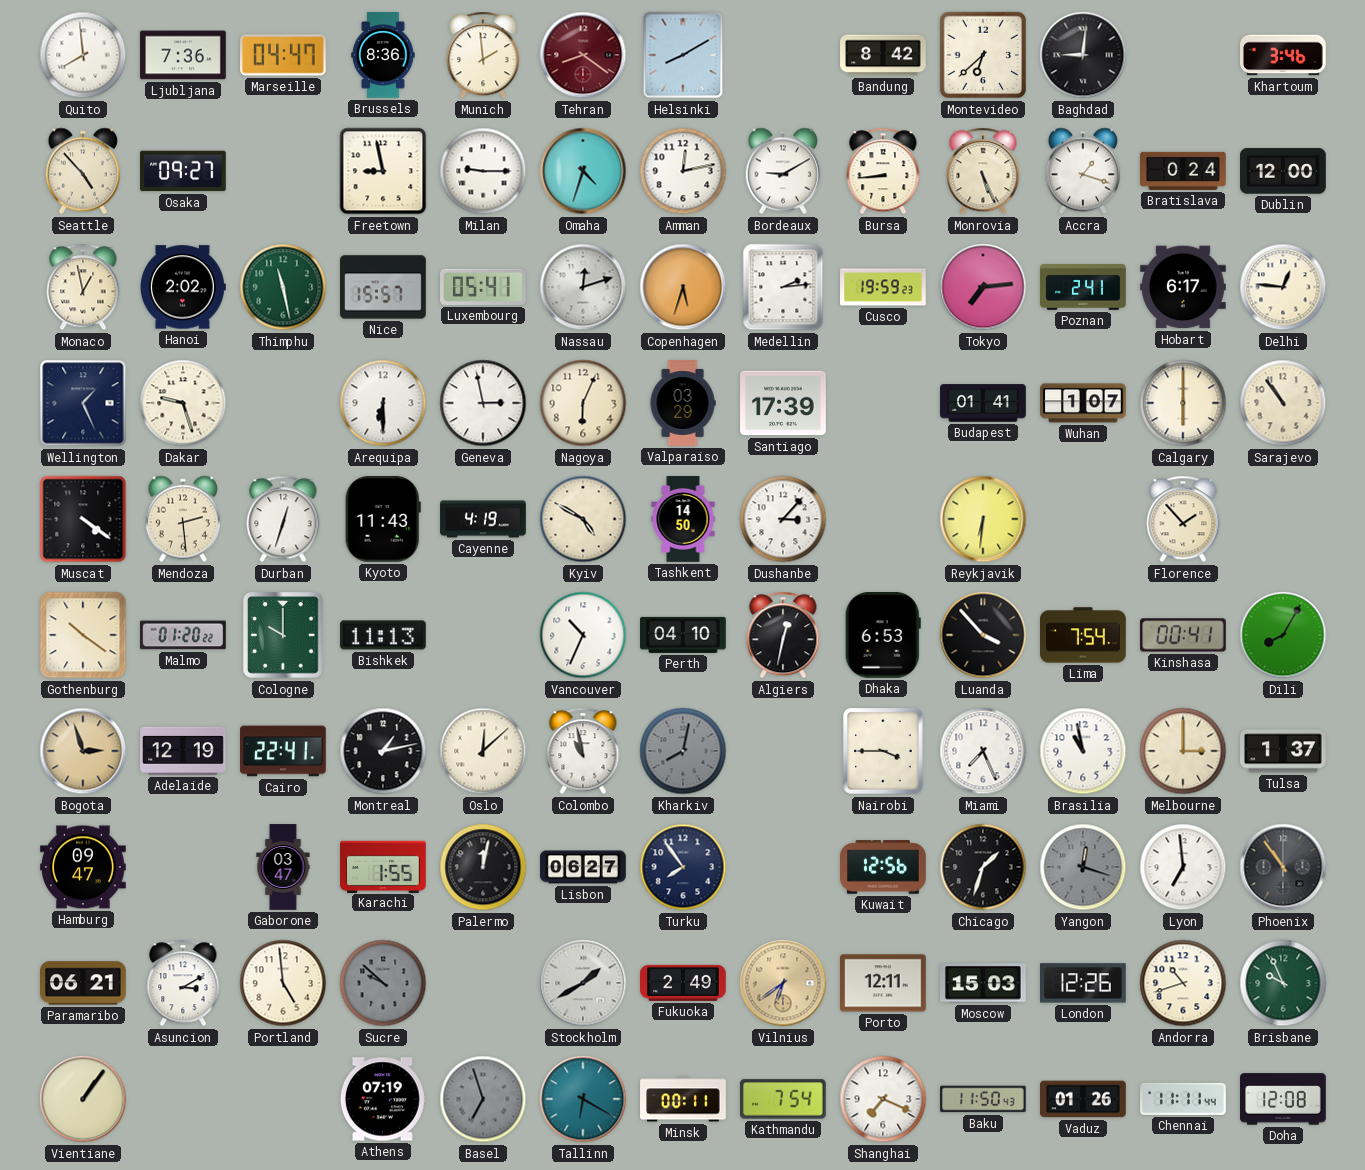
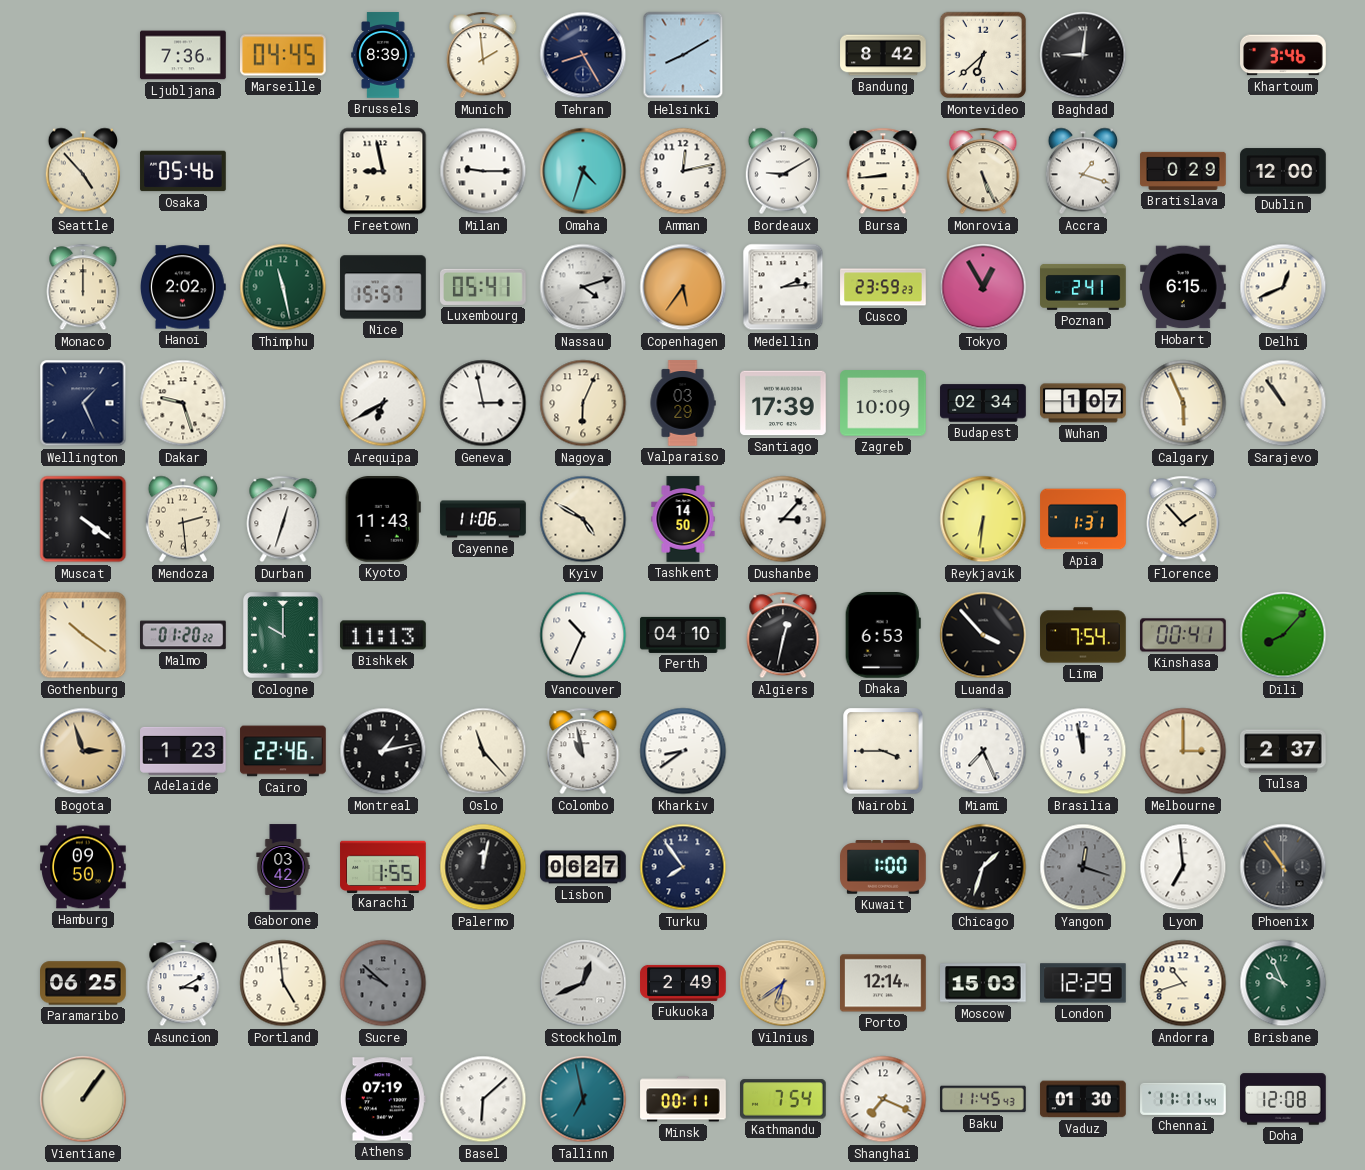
Quito: 7:59 -> none
Marseille: 04:47 -> 04:45
Brussels: 8:36 -> 8:39
Tehran: 8:21 -> 8:25
Tehran dial: burgundy -> navy
Osaka: 09:27 -> 05:46
Bratislava: 0:24 -> 0:29
Monaco: 12:58 -> 12:00
Nassau: 12:12 -> 4:12
Copenhagen: 5:33 -> 5:36
Cusco: 19:59 -> 23:59
Tokyo: 7:14 -> 12:55
Hobart: 6:17 -> 6:15
Delhi: 12:46 -> 12:41
Arequipa: 6:30 -> 6:40
Zagreb: none -> 10:09
Budapest: 01:41 -> 02:34
Calgary: 6:00 -> 5:56
Cayenne: 4:19 -> 11:06
Apia: none -> 1:31
Dili: 8:05 -> 8:07
Adelaide: 12:19 -> 1:23
Cairo: 22:41 -> 22:46
Oslo: 12:08 -> 11:23
Kharkiv: 8:02 -> 8:39
Kharkiv dial: grey -> white
Brasilia: 10:58 -> 11:58
Tulsa: 1:37 -> 2:37
Hamburg: 09:47 -> 09:50
Gaborone: 03:47 -> 03:42
Kuwait: 12:56 -> 1:00
Paramaribo: 06:21 -> 06:25
Stockholm: 1:40 -> 12:41
Porto: 12:11 -> 12:14
London: 12:26 -> 12:29
Basel: 6:57 -> 6:08
Basel dial: grey -> white
Tallinn: 6:20 -> 6:58
Baku: 11:50 -> 11:45
Vaduz: 01:26 -> 01:30
